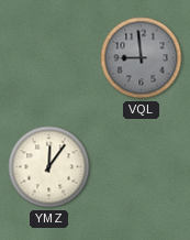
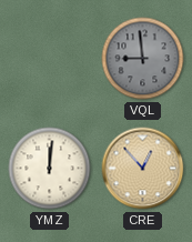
YMZ: 12:06 -> 12:01
CRE: none -> 12:53
